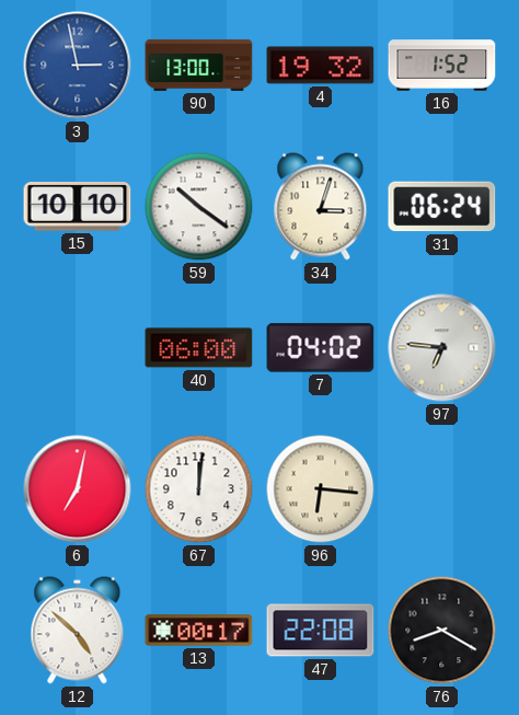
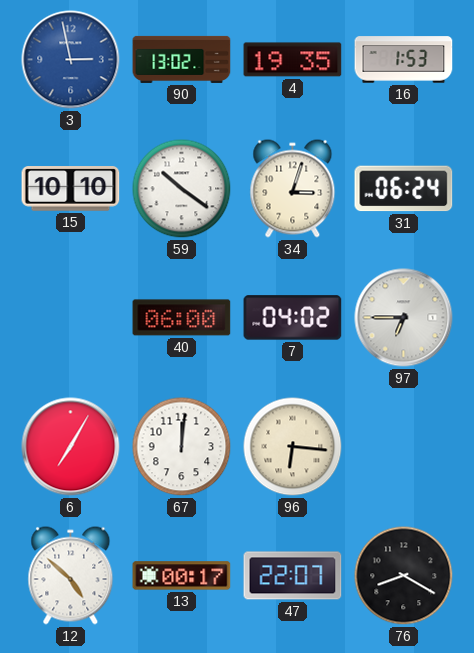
90: 13:00 -> 13:02
4: 19:32 -> 19:35
16: 1:52 -> 1:53
97: 6:46 -> 6:45
6: 7:02 -> 7:05
47: 22:08 -> 22:07
